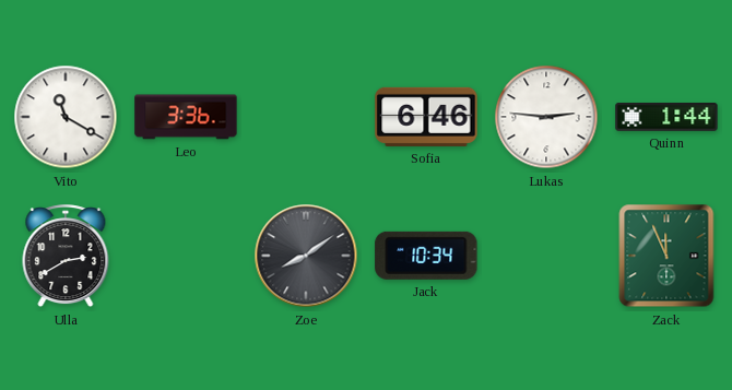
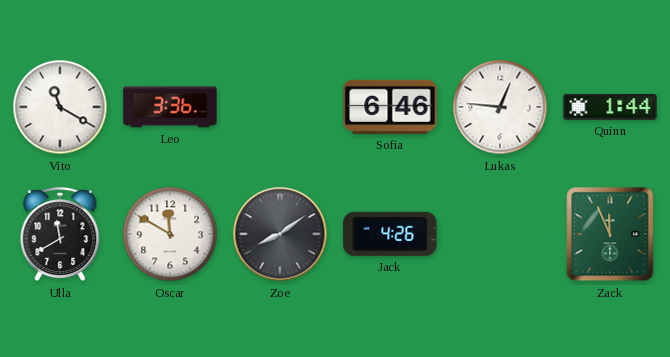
Lukas: 2:46 -> 12:46
Ulla: 2:40 -> 11:40
Oscar: none -> 11:50
Jack: 10:34 -> 4:26
